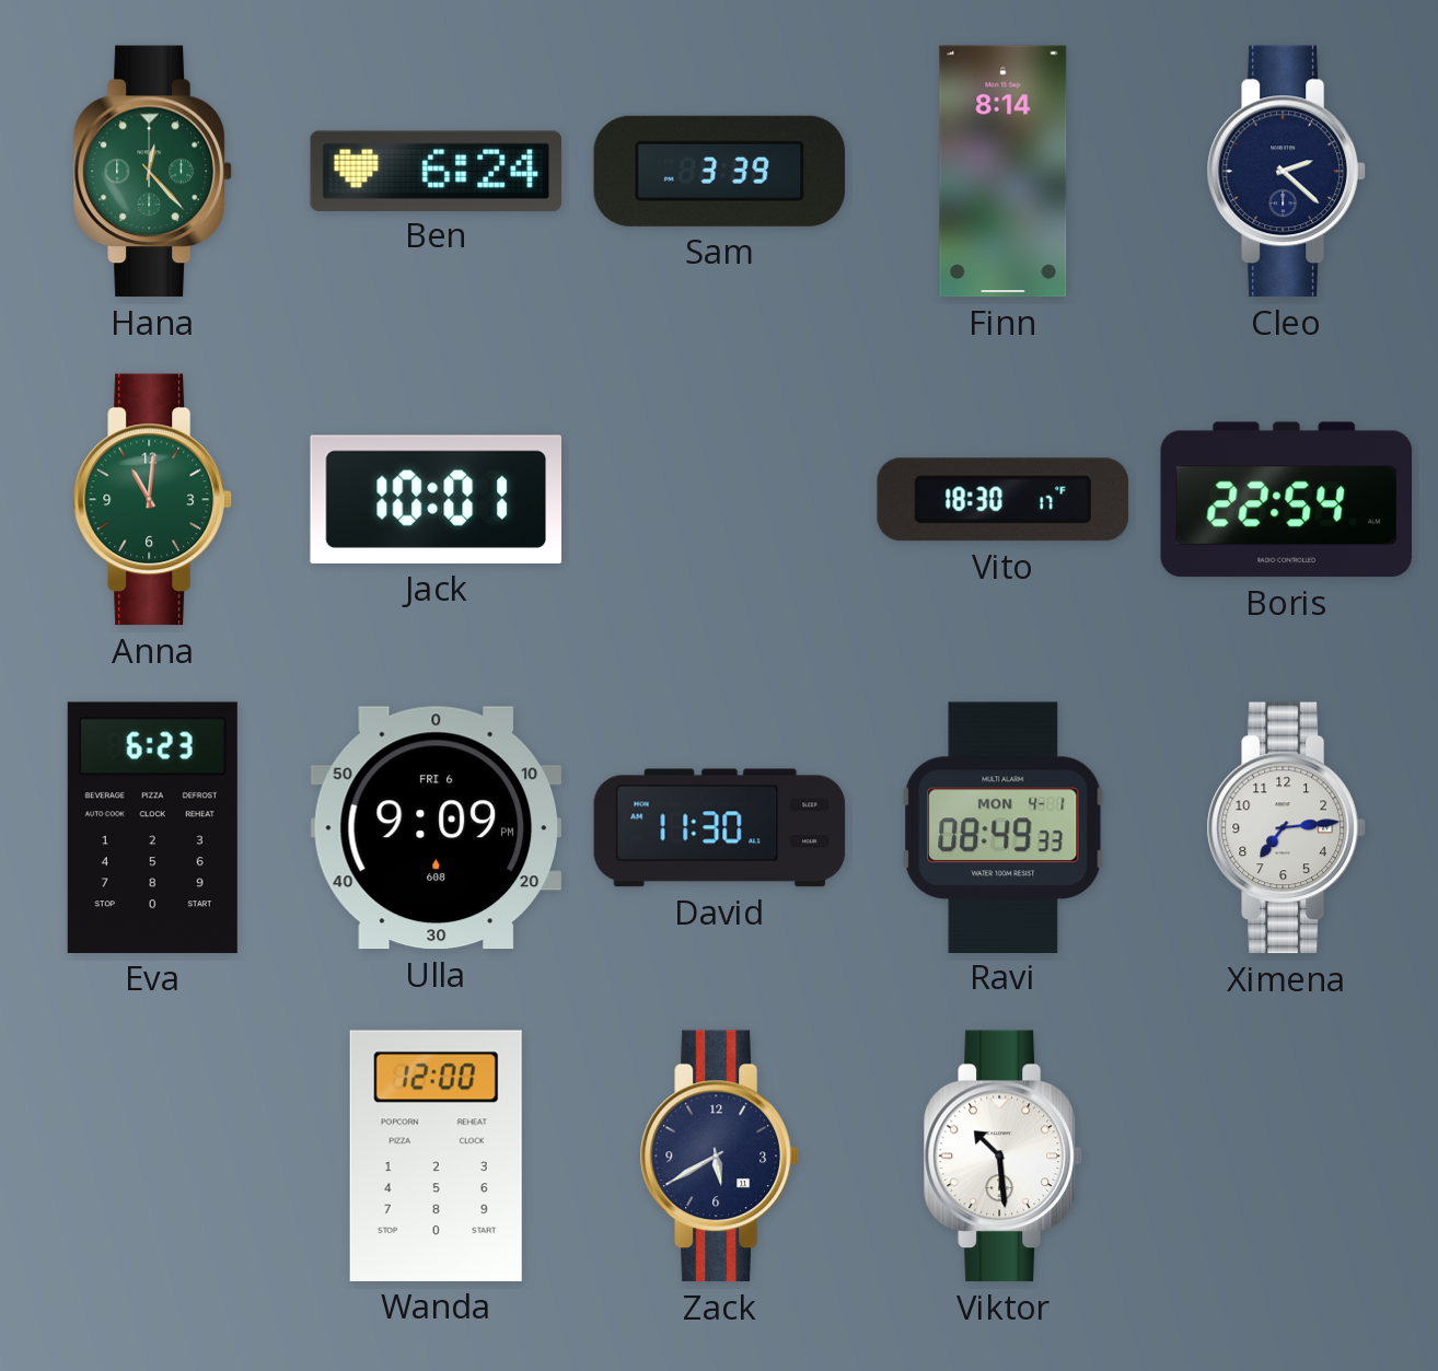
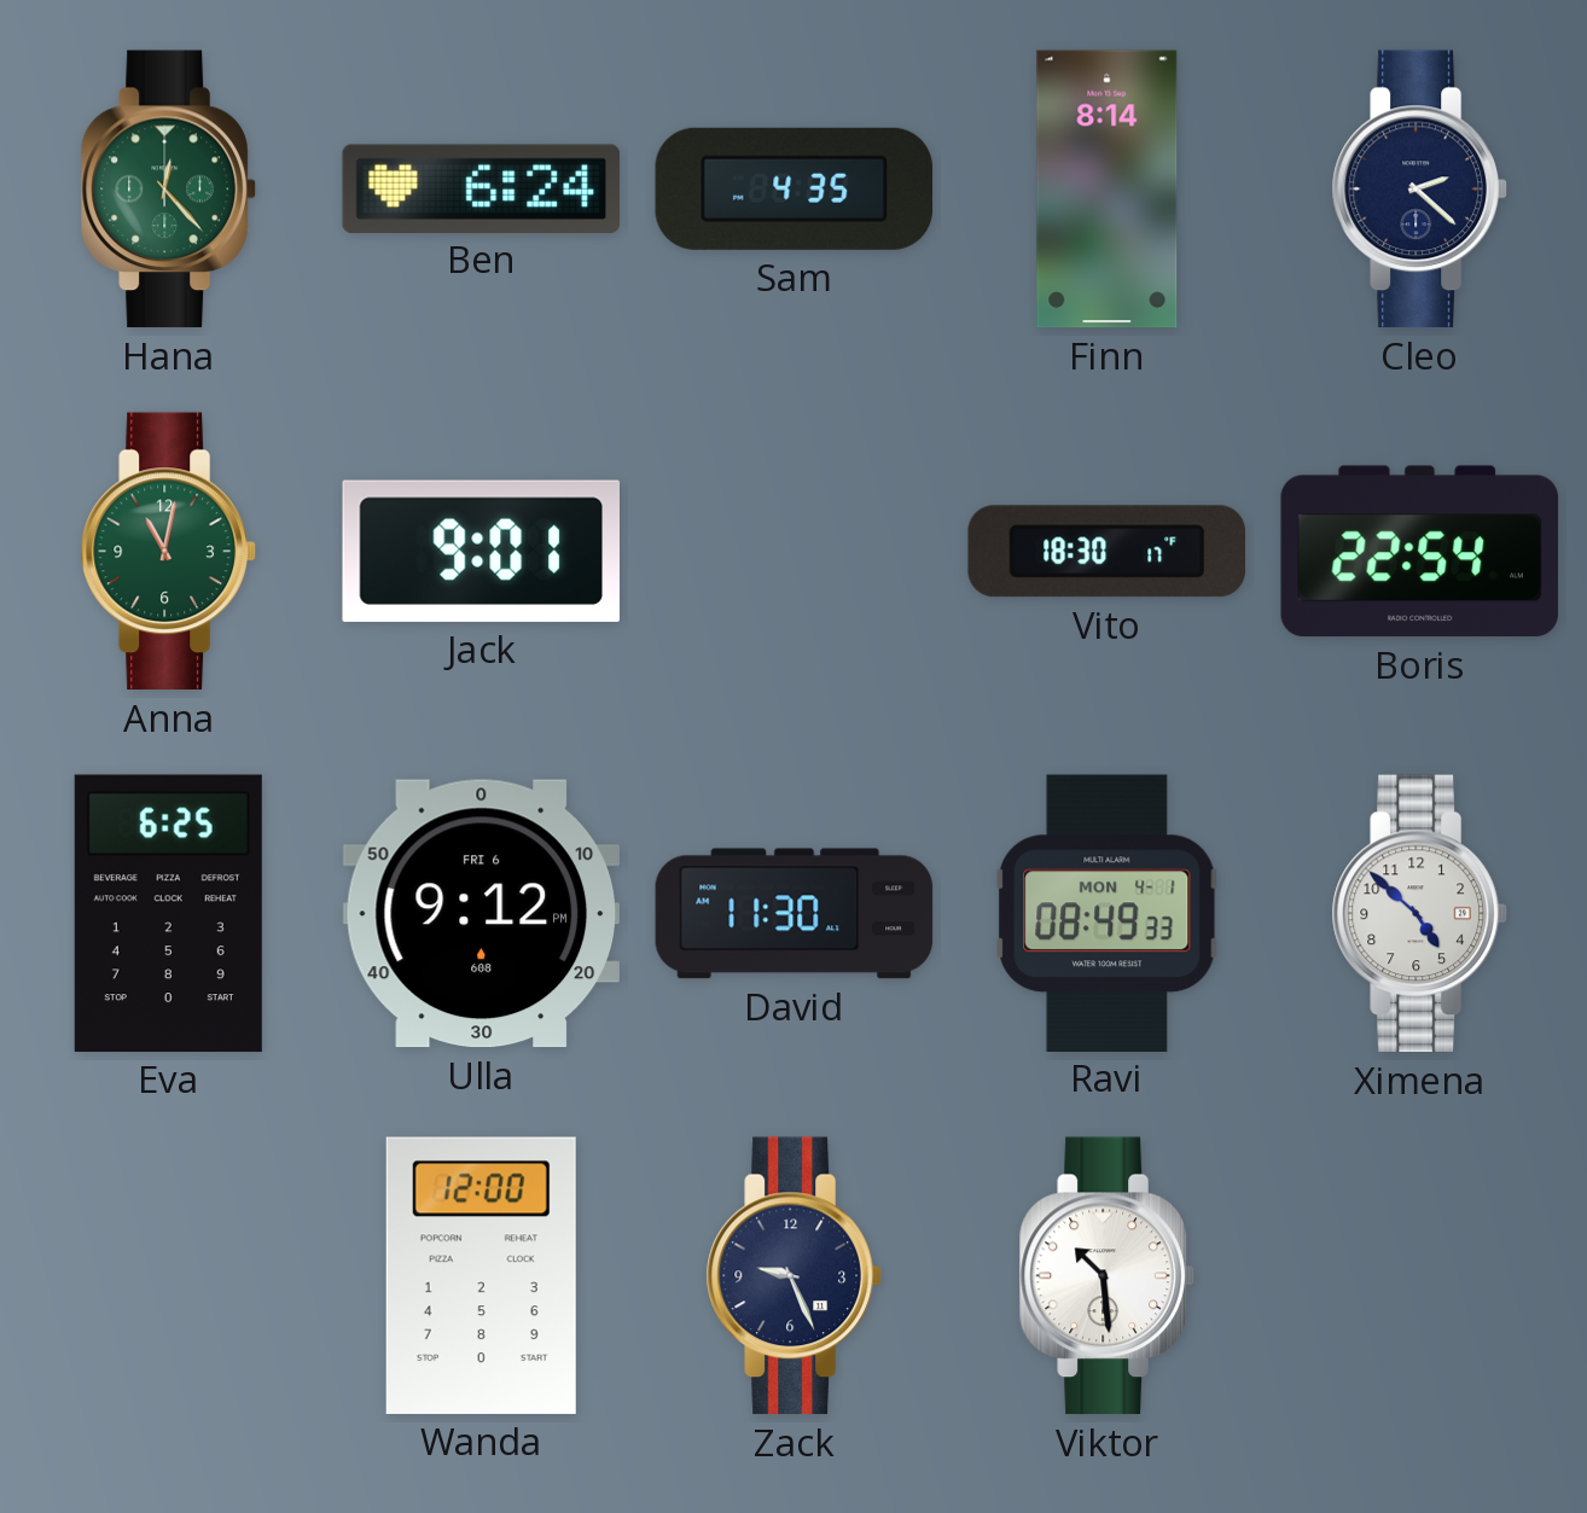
Sam: 3:39 -> 4:35
Anna: 11:01 -> 11:02
Jack: 10:01 -> 9:01
Eva: 6:23 -> 6:25
Ulla: 9:09 -> 9:12
Ximena: 7:14 -> 4:52
Zack: 5:40 -> 9:26
